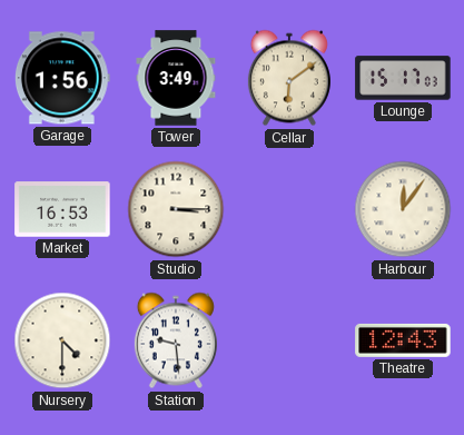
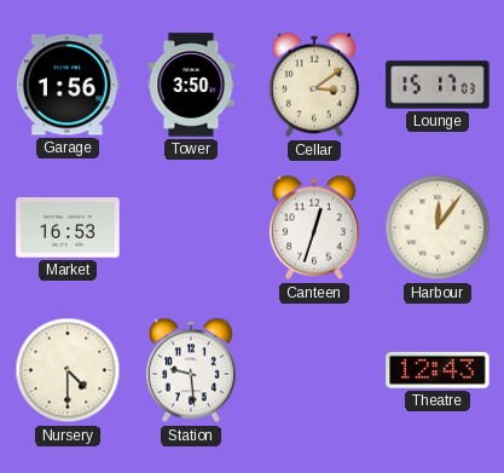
Tower: 3:49 -> 3:50
Cellar: 6:09 -> 3:09
Studio: 3:15 -> none
Canteen: none -> 12:33
